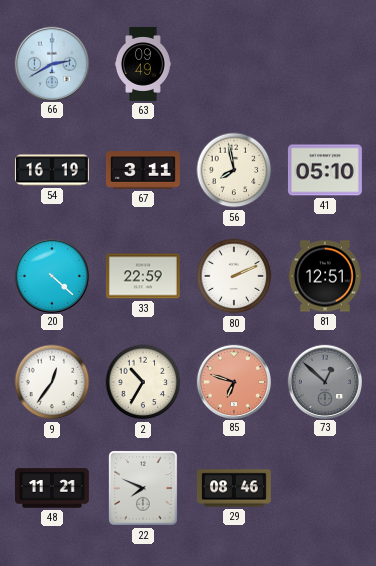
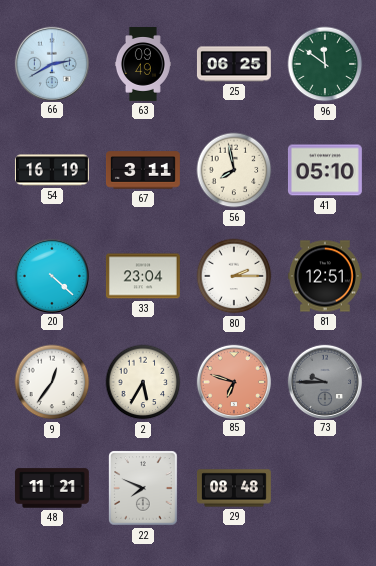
25: none -> 06:25
96: none -> 11:51
33: 22:59 -> 23:04
80: 2:11 -> 2:15
2: 10:35 -> 5:35
73: 12:52 -> 9:45
29: 08:46 -> 08:48
